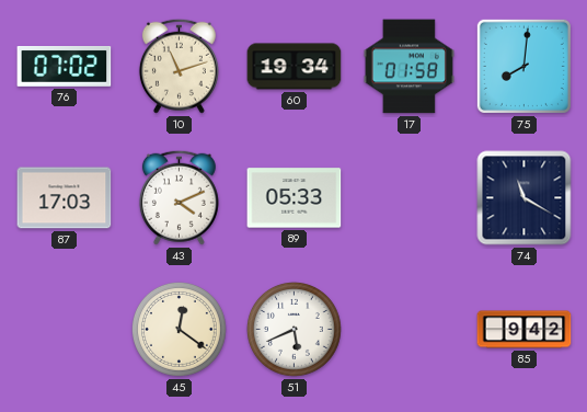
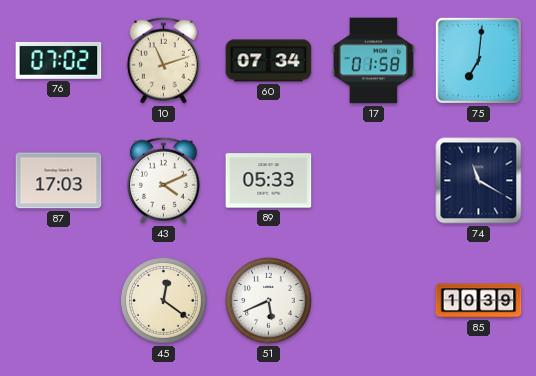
60: 19:34 -> 07:34
75: 8:01 -> 7:01
85: 9:42 -> 10:39
